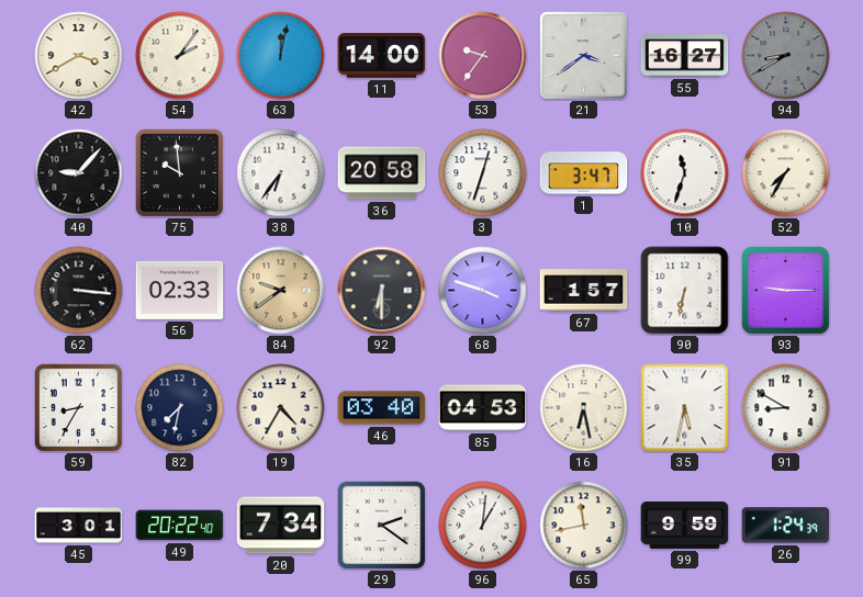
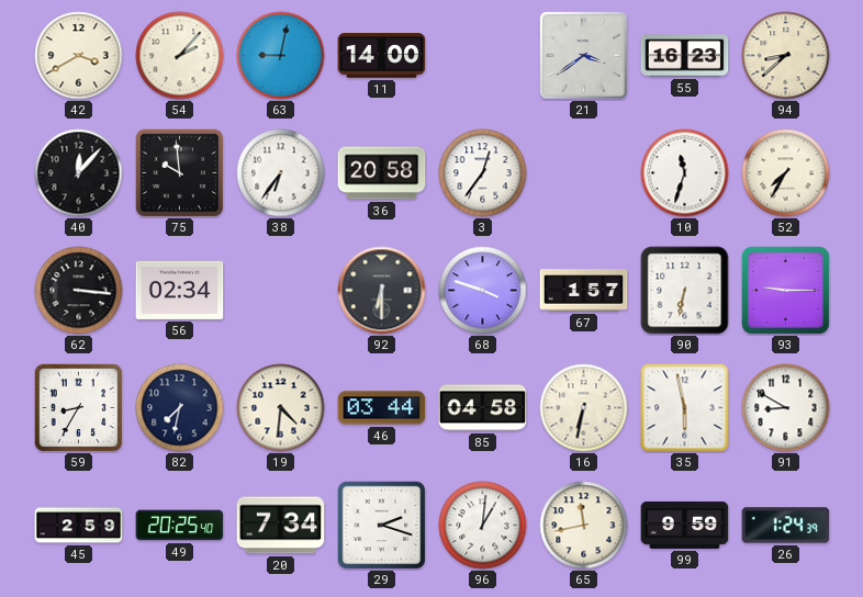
54: 2:06 -> 2:07
63: 12:02 -> 9:02
53: 9:36 -> none
55: 16:27 -> 16:23
94: 8:40 -> 8:38
94 dial: grey -> cream
40: 9:07 -> 12:07
3: 12:33 -> 12:36
1: 3:47 -> none
56: 02:33 -> 02:34
84: 9:39 -> none
19: 4:35 -> 4:31
46: 03:40 -> 03:44
85: 04:53 -> 04:58
16: 6:28 -> 6:32
35: 5:32 -> 5:58
45: 3:01 -> 2:59
49: 20:22 -> 20:25
29: 2:21 -> 2:18
